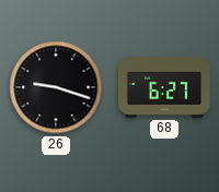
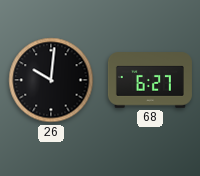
26: 9:18 -> 10:01
